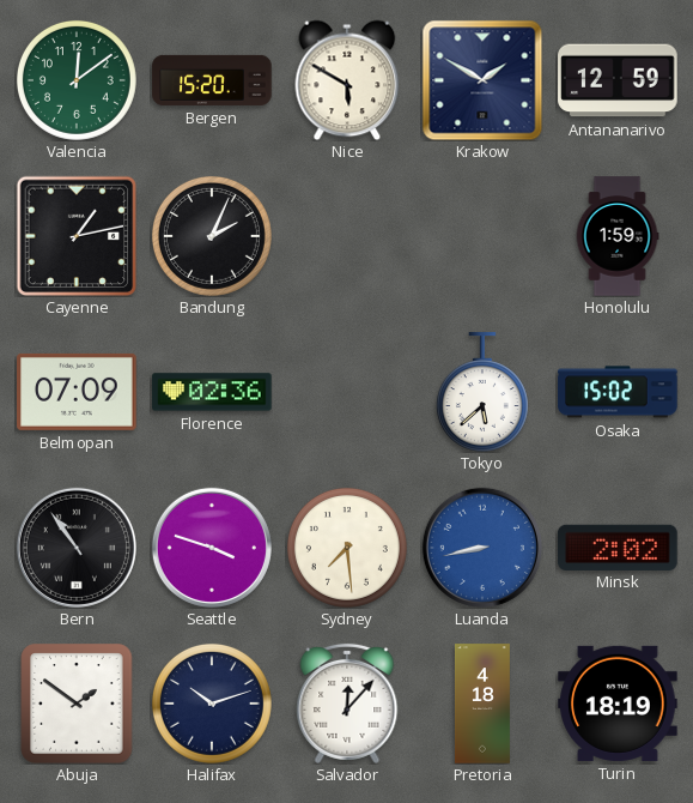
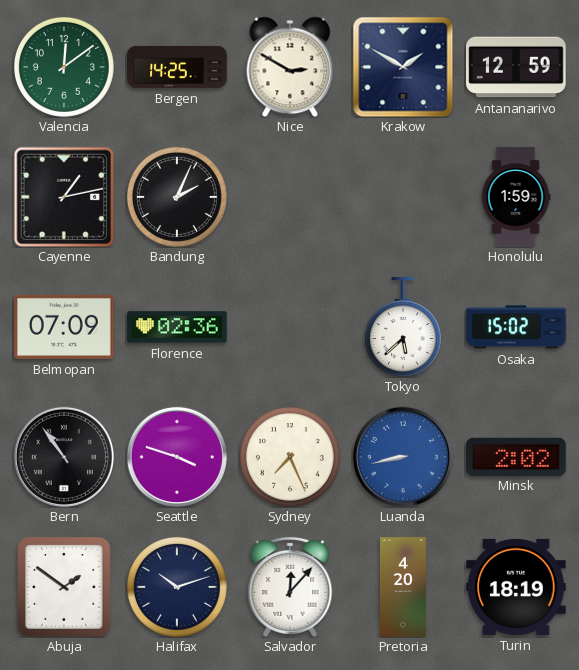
Bergen: 15:20 -> 14:25
Nice: 5:50 -> 2:50
Sydney: 7:29 -> 7:26
Pretoria: 4:18 -> 4:20
